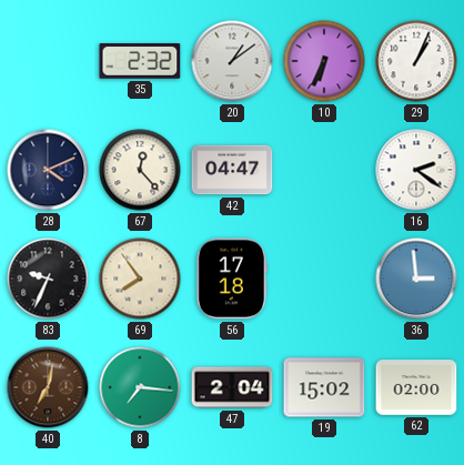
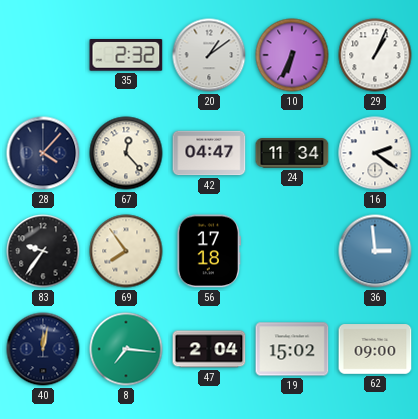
28: 4:11 -> 4:07
24: none -> 11:34
83: 9:34 -> 9:36
40: 7:02 -> 12:02
40 dial: brown -> navy
62: 02:00 -> 09:00
